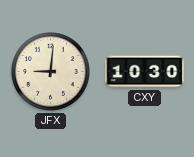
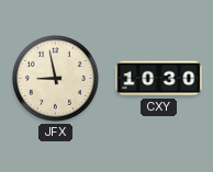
JFX: 9:01 -> 8:58
